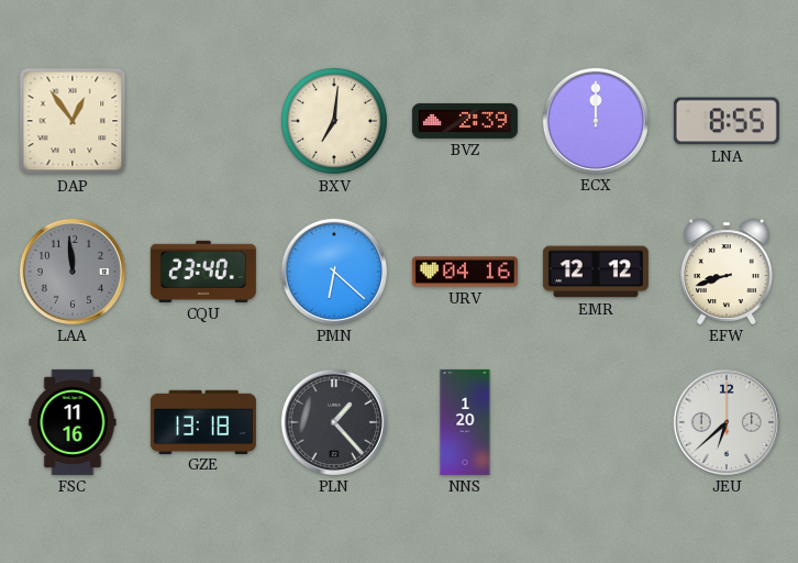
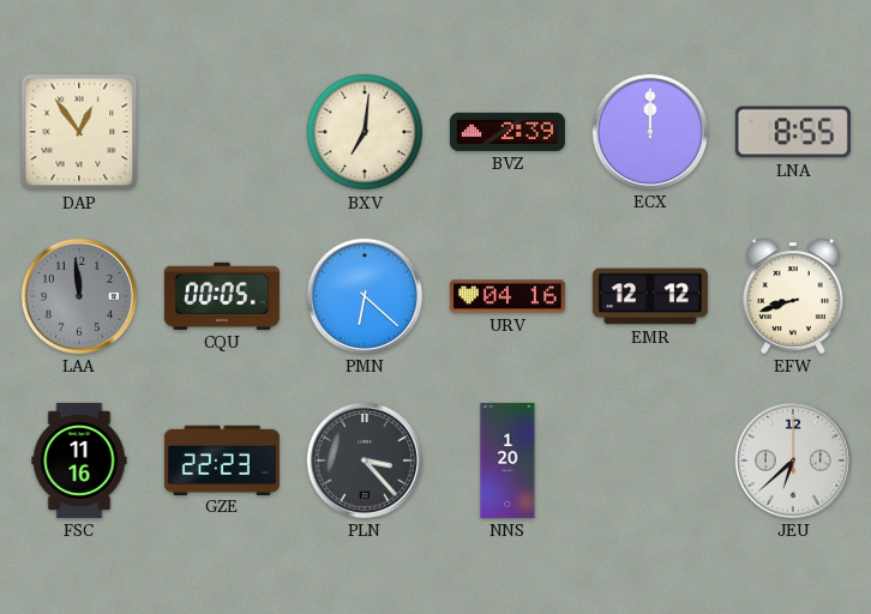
CQU: 23:40 -> 00:05
GZE: 13:18 -> 22:23
PLN: 1:23 -> 3:23
